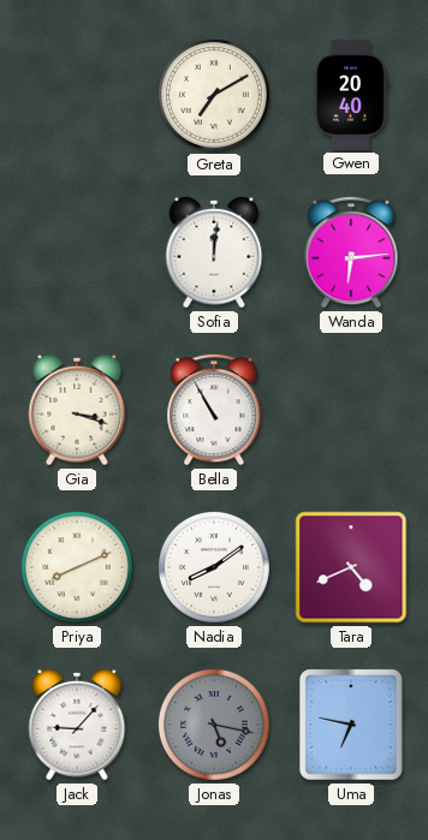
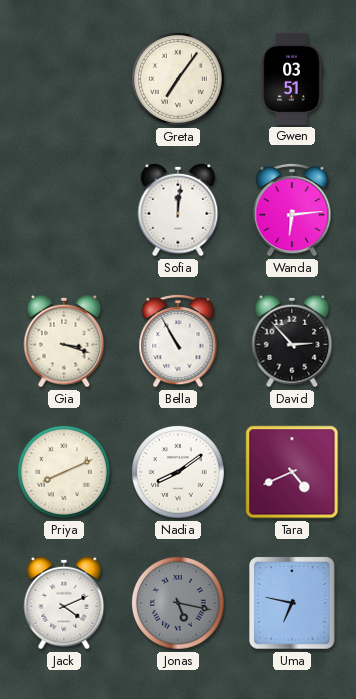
Greta: 7:10 -> 7:06
Gwen: 20:40 -> 03:51
David: none -> 2:53
Jack: 9:07 -> 4:11
